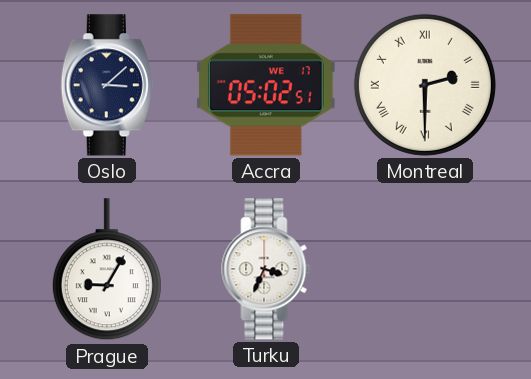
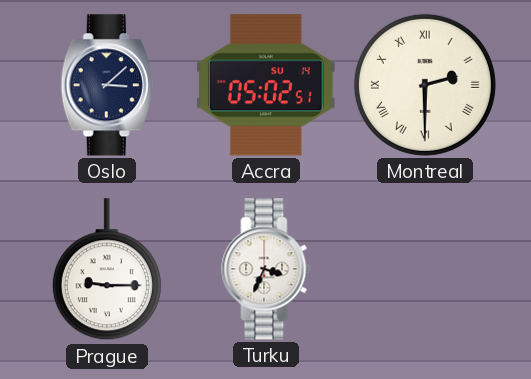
Accra date: WE 17 -> SU 14
Prague: 9:05 -> 9:15
